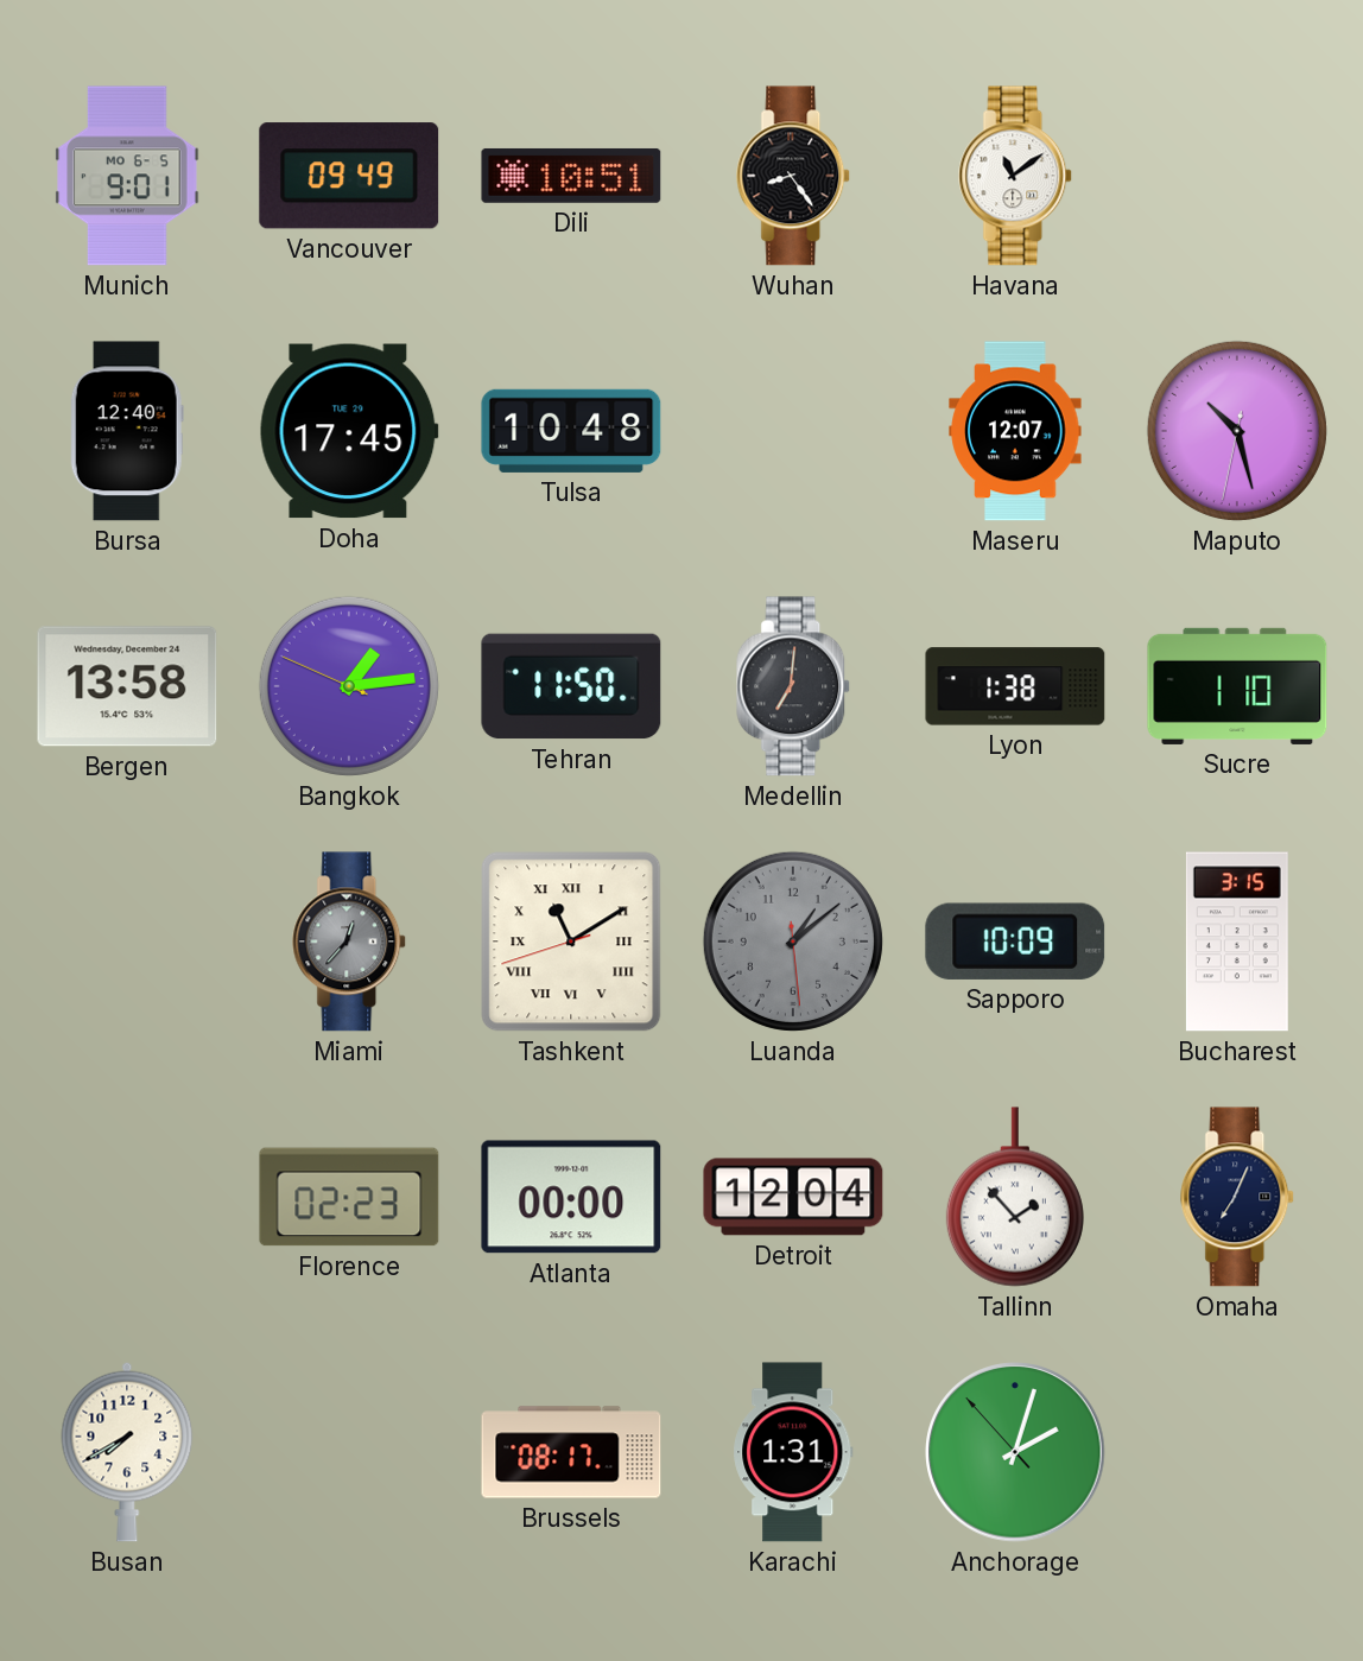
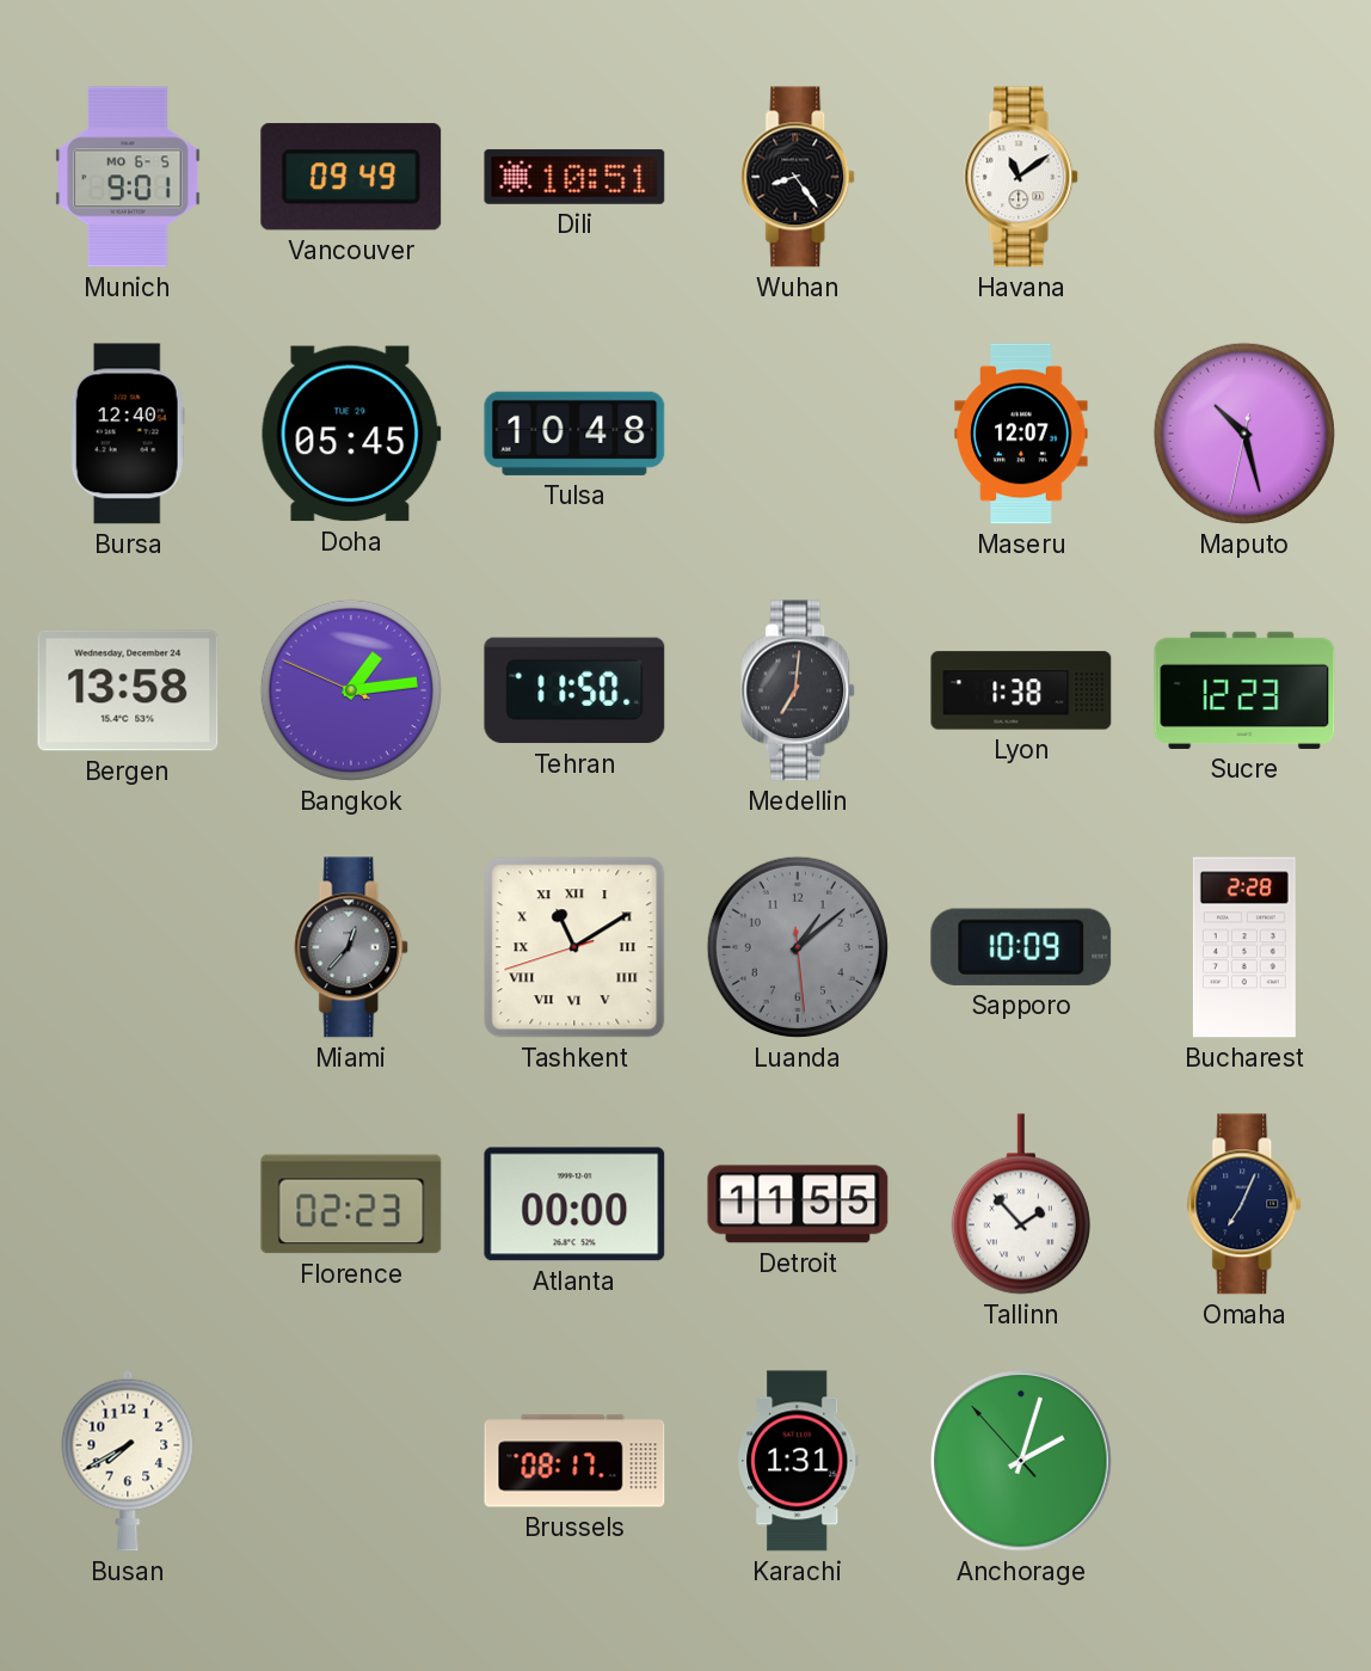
Doha: 17:45 -> 05:45
Sucre: 1:10 -> 12:23
Bucharest: 3:15 -> 2:28
Detroit: 12:04 -> 11:55
